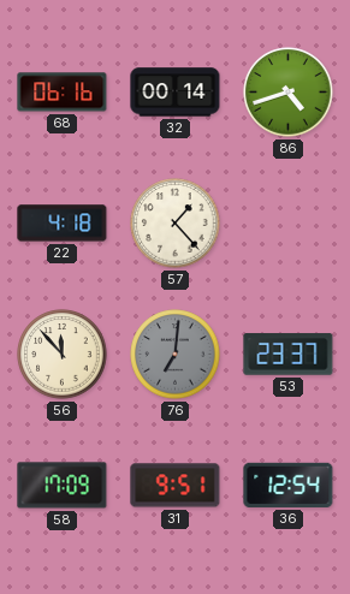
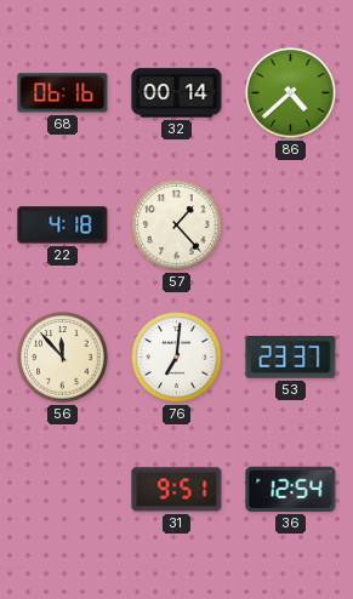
86: 4:42 -> 4:38
76 dial: grey -> white
58: 17:09 -> none
